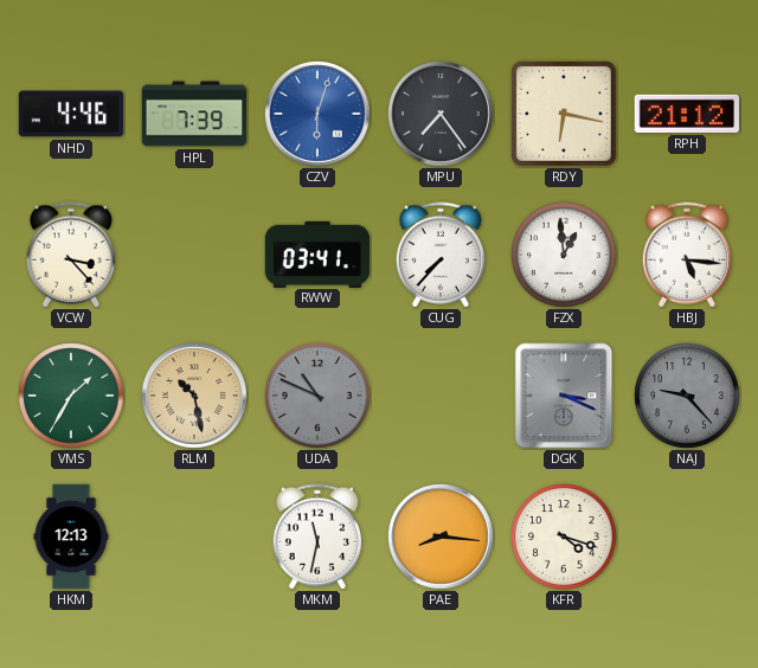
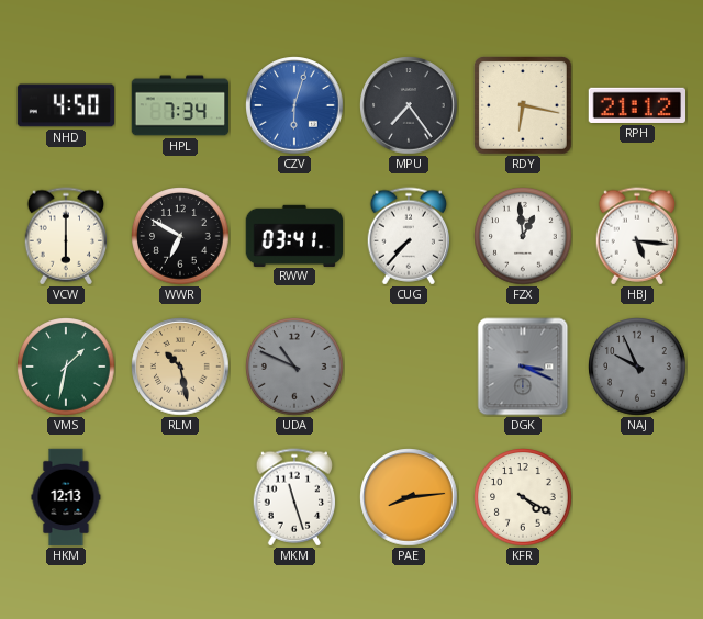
NHD: 4:46 -> 4:50
HPL: 7:39 -> 7:34
VCW: 3:23 -> 6:00
WWR: none -> 6:50
VMS: 1:35 -> 1:32
NAJ: 9:23 -> 9:56
MKM: 11:32 -> 11:27
PAE: 8:16 -> 8:14
KFR: 4:18 -> 4:20
